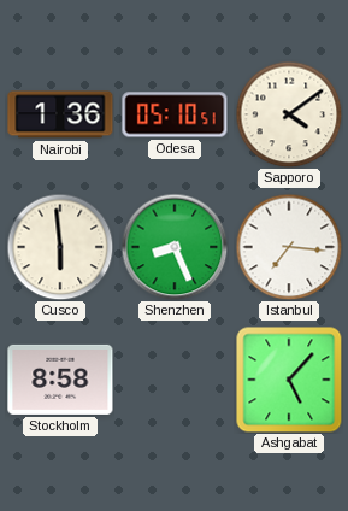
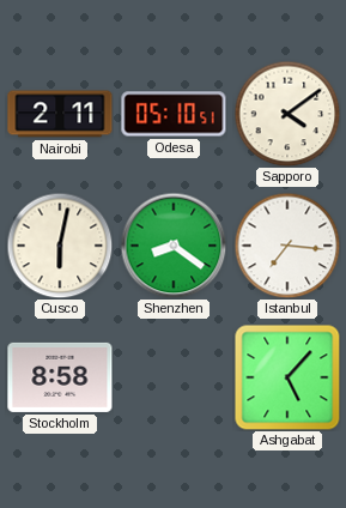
Nairobi: 1:36 -> 2:11
Cusco: 5:59 -> 6:02
Shenzhen: 8:26 -> 8:21
